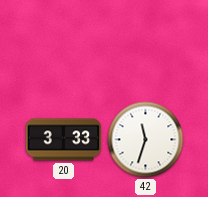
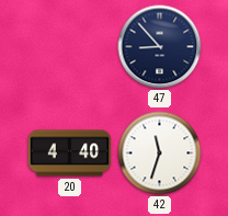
47: none -> 8:53
20: 3:33 -> 4:40
